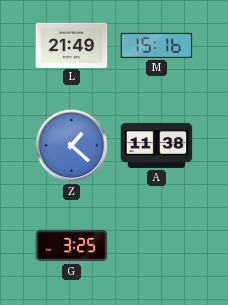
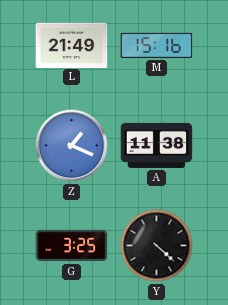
Z: 1:22 -> 1:19
Y: none -> 4:22
